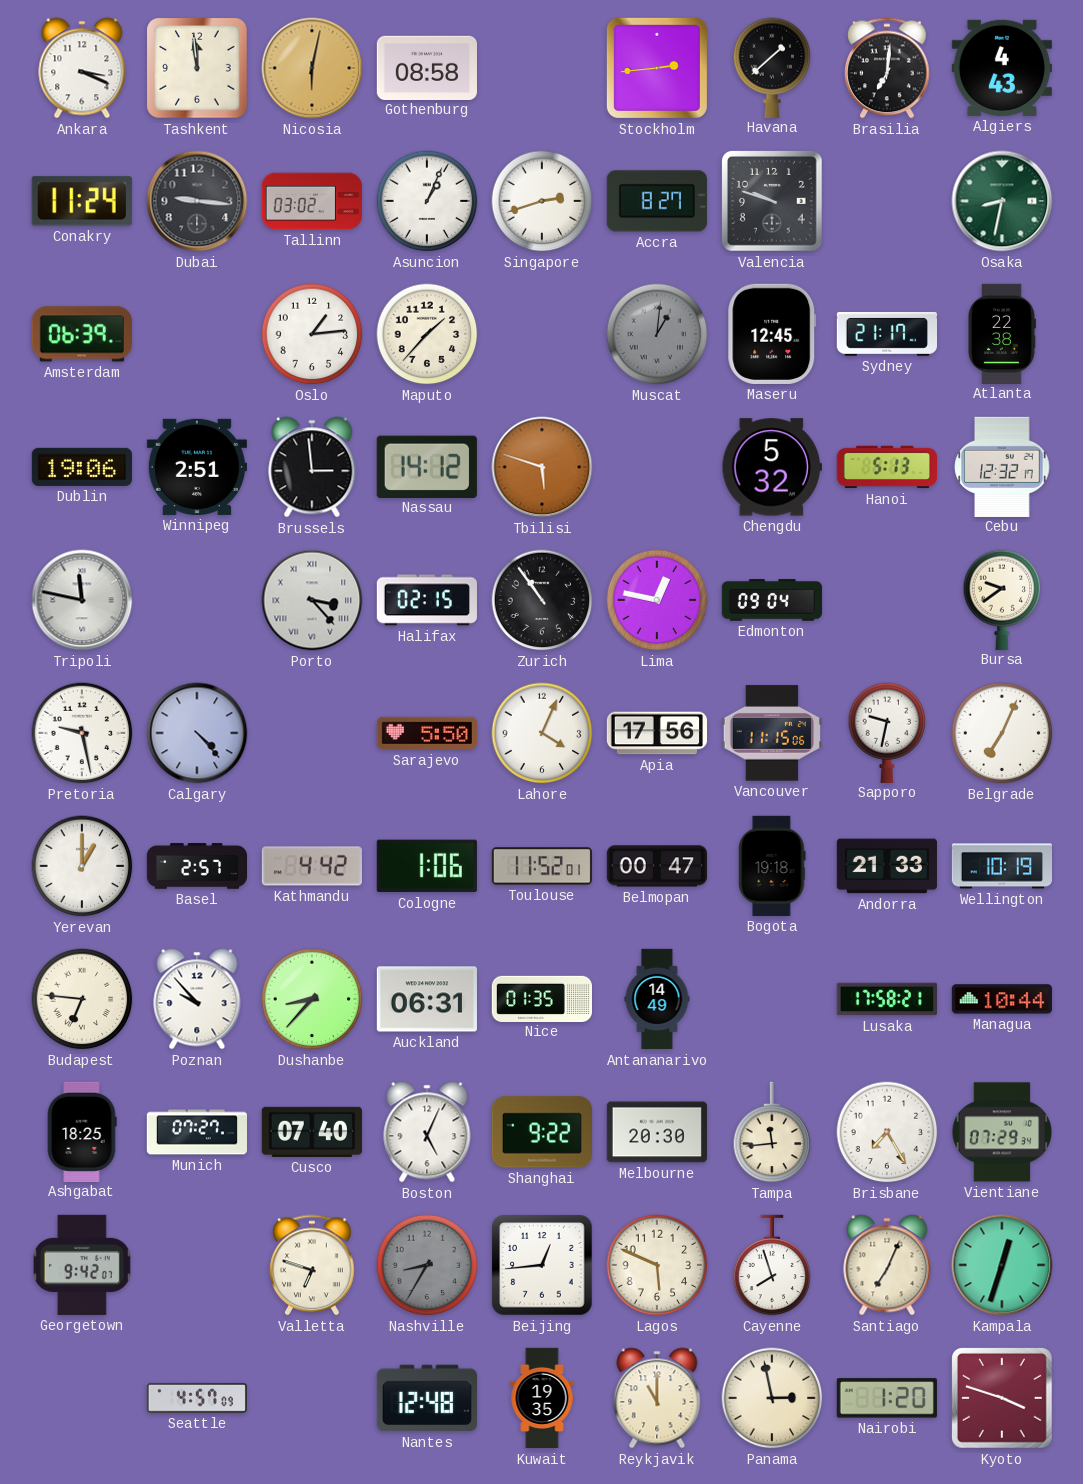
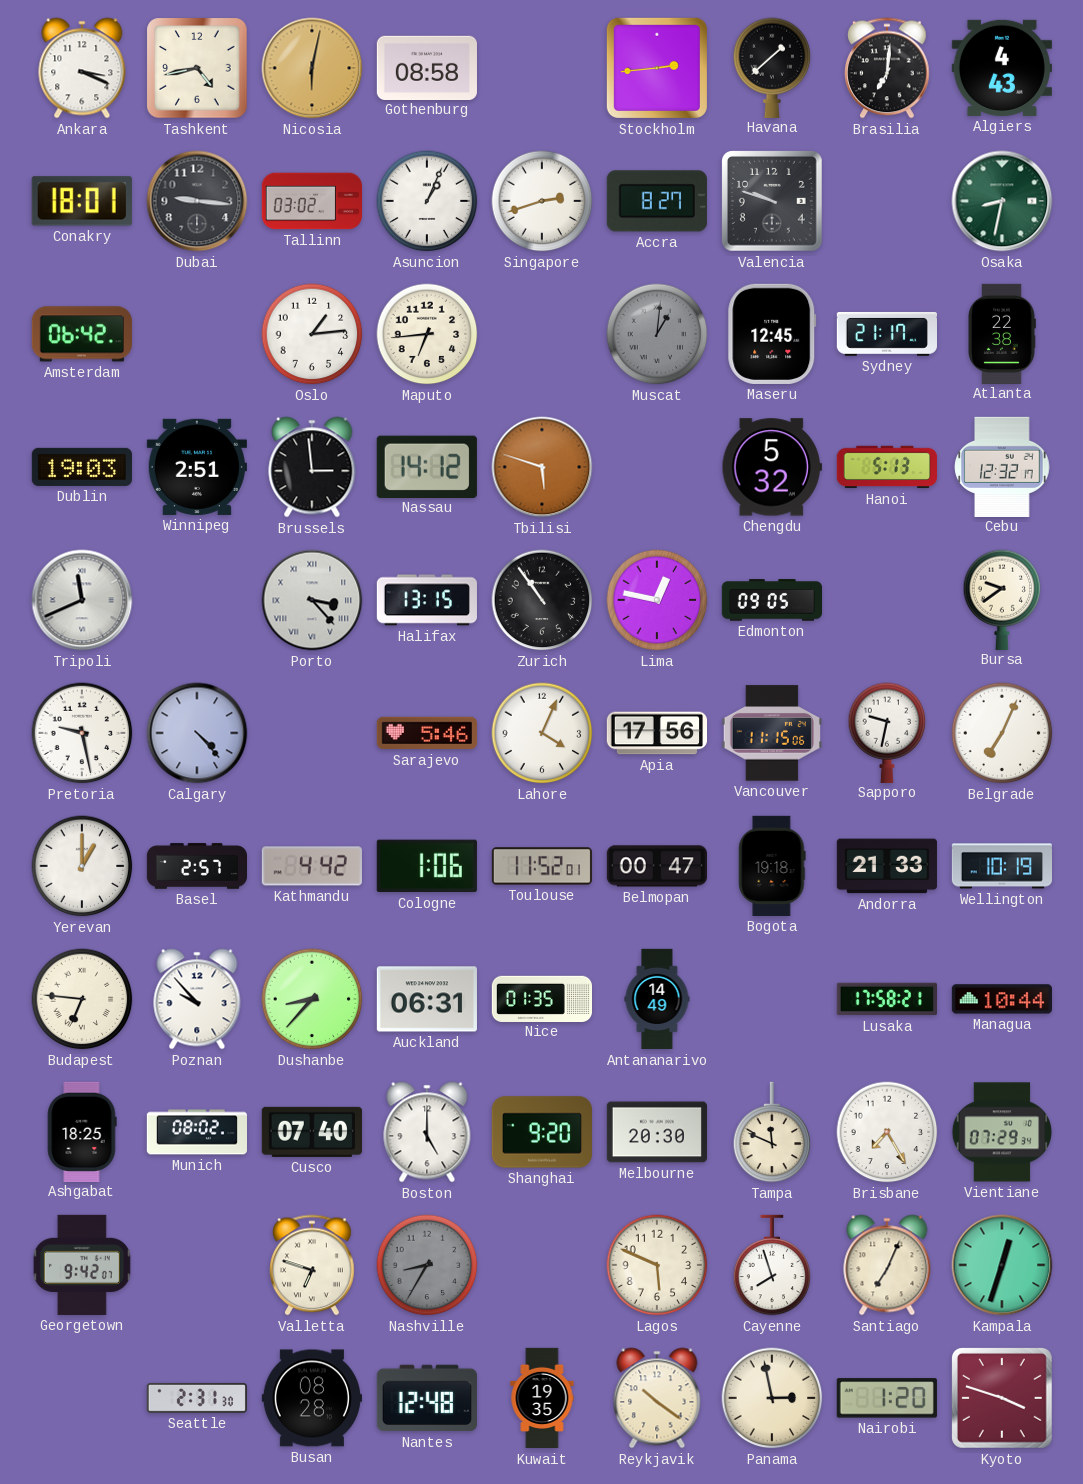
Tashkent: 11:59 -> 4:43
Conakry: 11:24 -> 18:01
Amsterdam: 06:39 -> 06:42
Maputo: 1:37 -> 6:44
Dublin: 19:06 -> 19:03
Tripoli: 11:47 -> 11:41
Halifax: 02:15 -> 13:15
Edmonton: 09:04 -> 09:05
Sarajevo: 5:50 -> 5:46
Munich: 07:27 -> 08:02
Boston: 5:04 -> 5:00
Shanghai: 9:22 -> 9:20
Tampa: 11:44 -> 11:49
Beijing: 12:44 -> none
Seattle: 4:57 -> 2:31
Busan: none -> 08:28
Reykjavik: 11:00 -> 10:21
